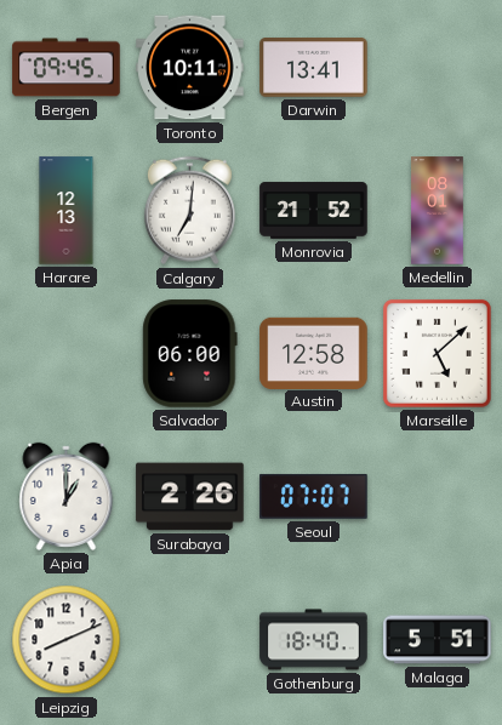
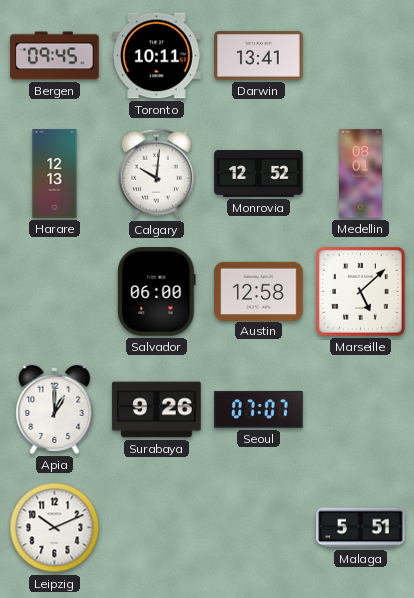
Calgary: 7:01 -> 10:01
Monrovia: 21:52 -> 12:52
Surabaya: 2:26 -> 9:26
Leipzig: 8:11 -> 10:11
Gothenburg: 18:40 -> none
